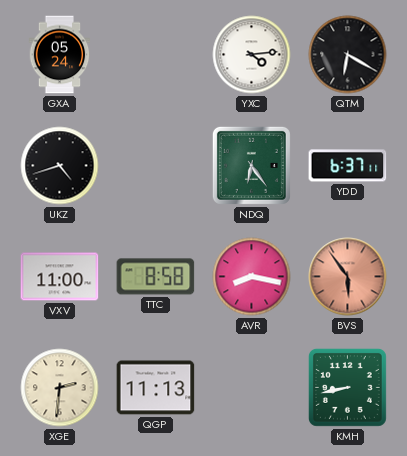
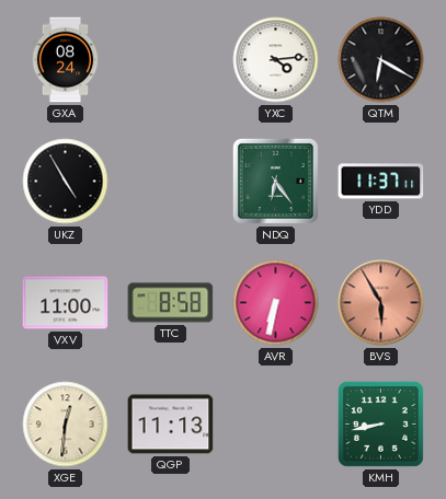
GXA: 05:24 -> 08:24
UKZ: 4:42 -> 4:55
YDD: 6:37 -> 11:37
AVR: 8:17 -> 6:32
BVS: 5:54 -> 5:55
XGE: 2:31 -> 12:31
